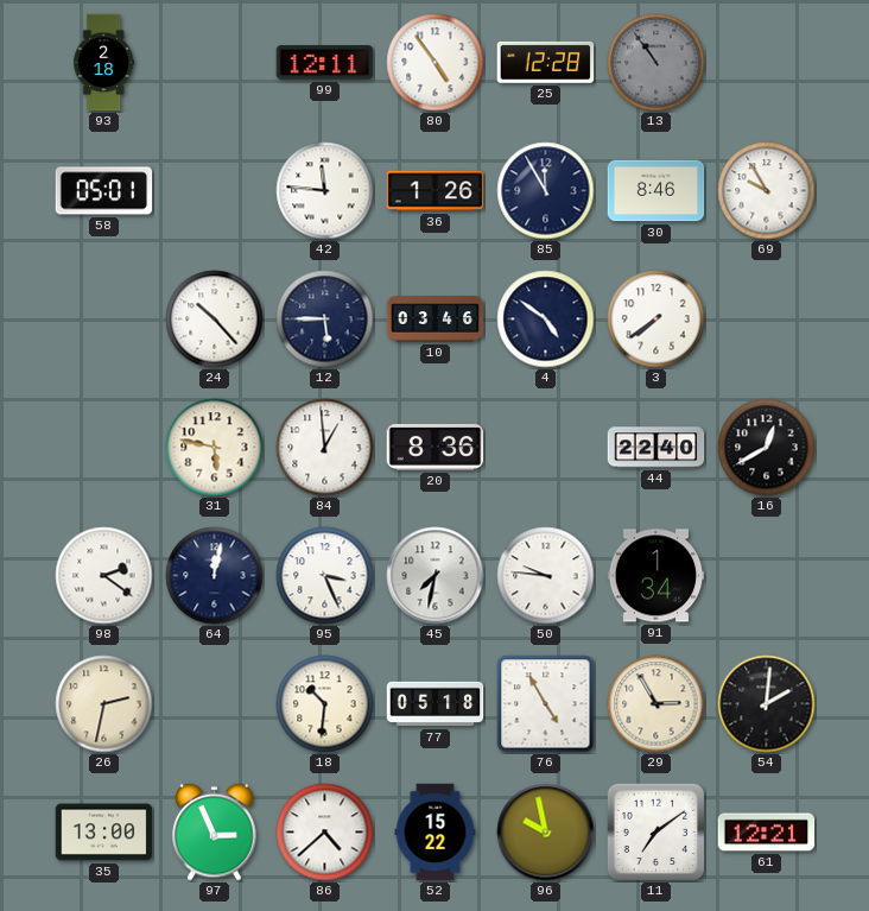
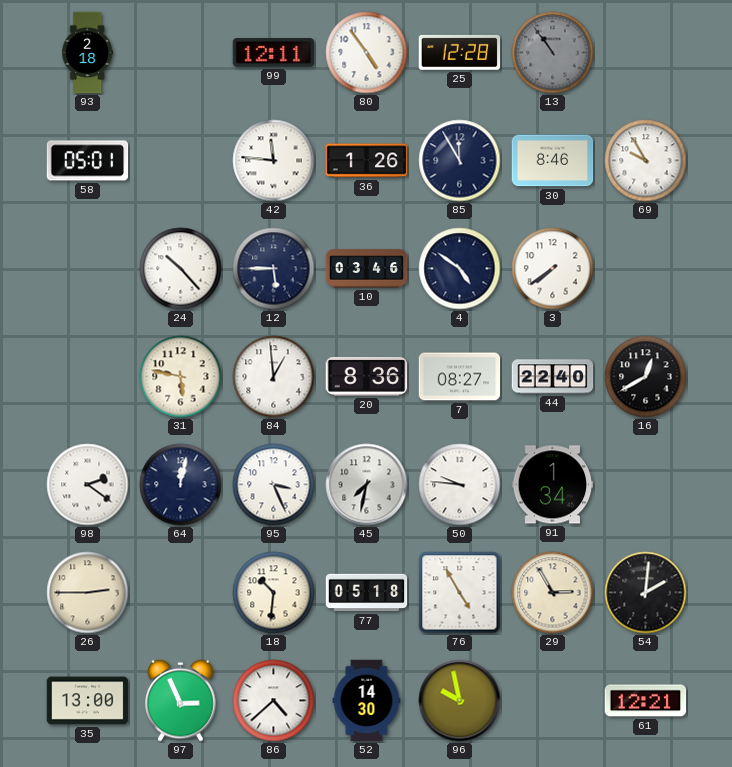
7: none -> 08:27
26: 2:32 -> 2:45
52: 15:22 -> 14:30
11: 7:09 -> none
